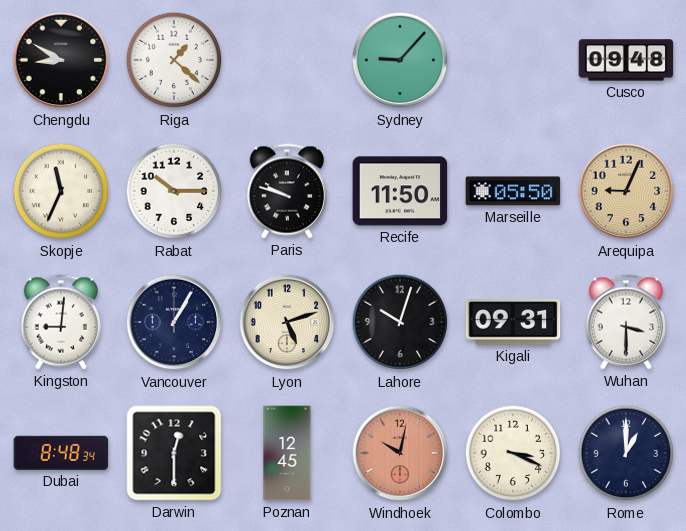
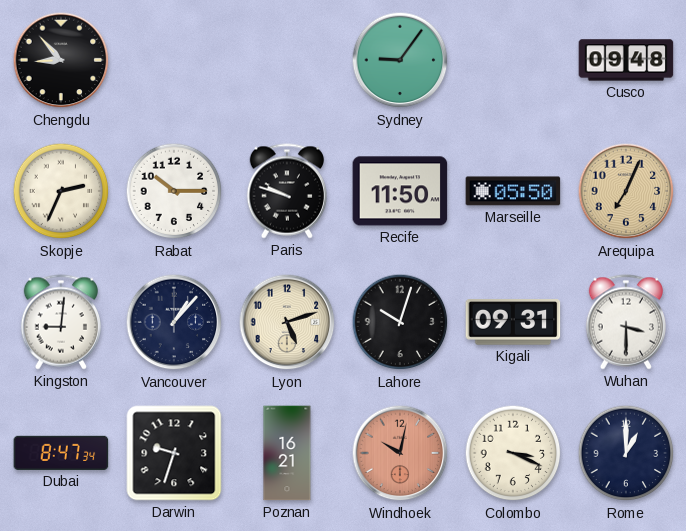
Chengdu: 8:50 -> 8:53
Riga: 1:22 -> none
Sydney: 9:07 -> 9:06
Skopje: 11:34 -> 2:34
Arequipa: 9:04 -> 7:04
Vancouver: 1:05 -> 1:07
Dubai: 8:48 -> 8:47
Darwin: 12:30 -> 9:33
Poznan: 12:45 -> 16:21
